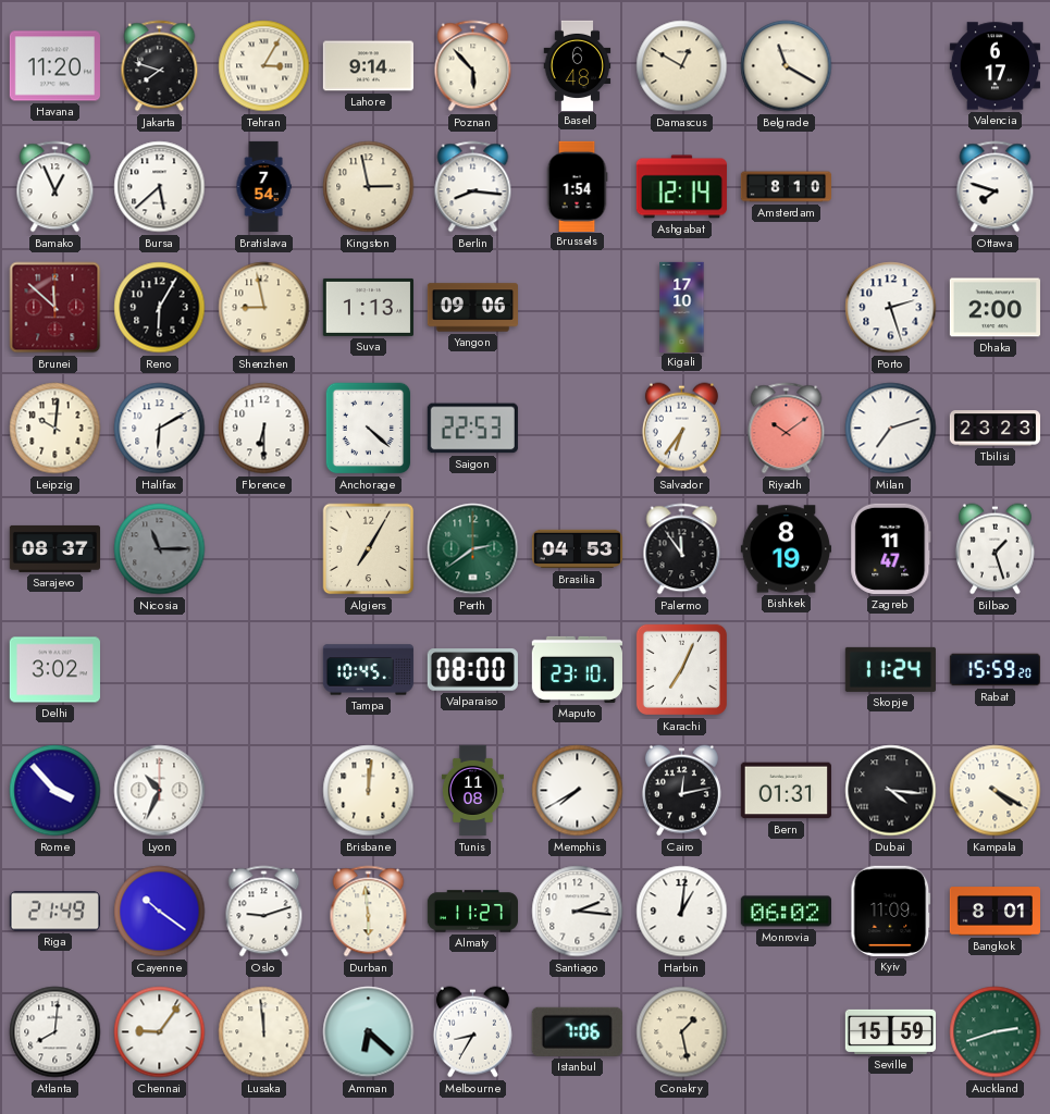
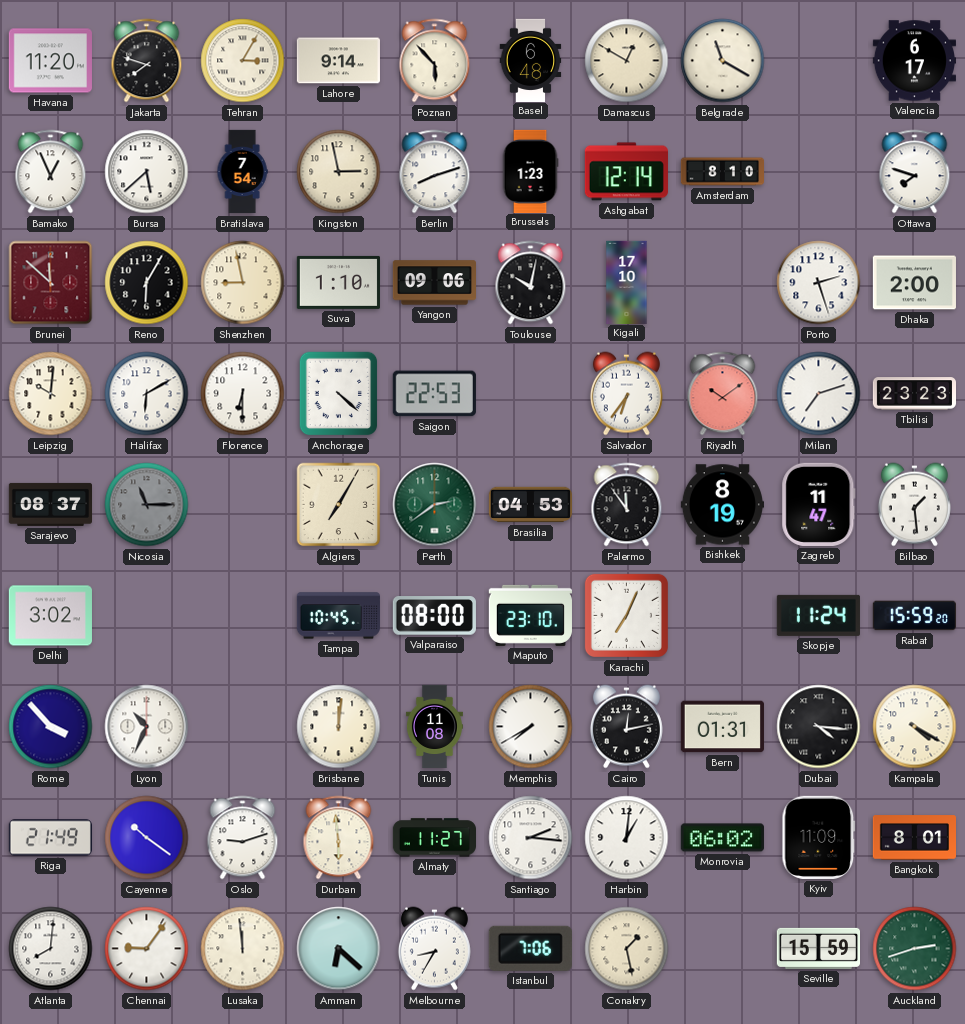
Berlin: 8:16 -> 8:12
Brussels: 1:54 -> 1:23
Suva: 1:13 -> 1:10
Toulouse: none -> 10:02
Bilbao: 1:27 -> 1:29
